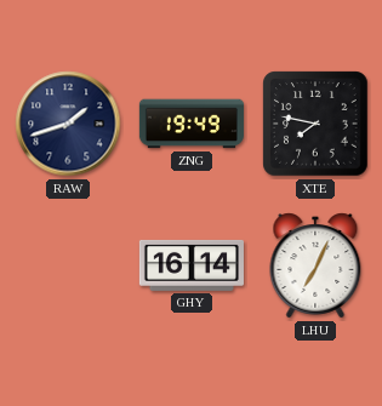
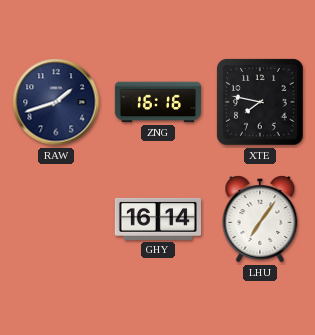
ZNG: 19:49 -> 16:16
LHU: 7:04 -> 7:06
